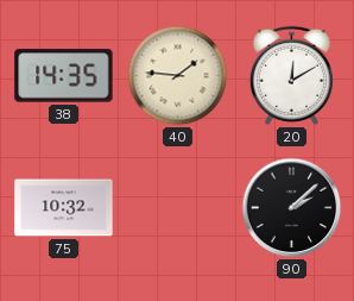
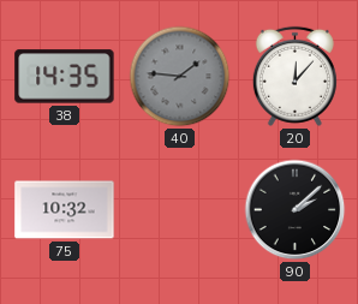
40 dial: cream -> grey
20: 12:10 -> 12:07
